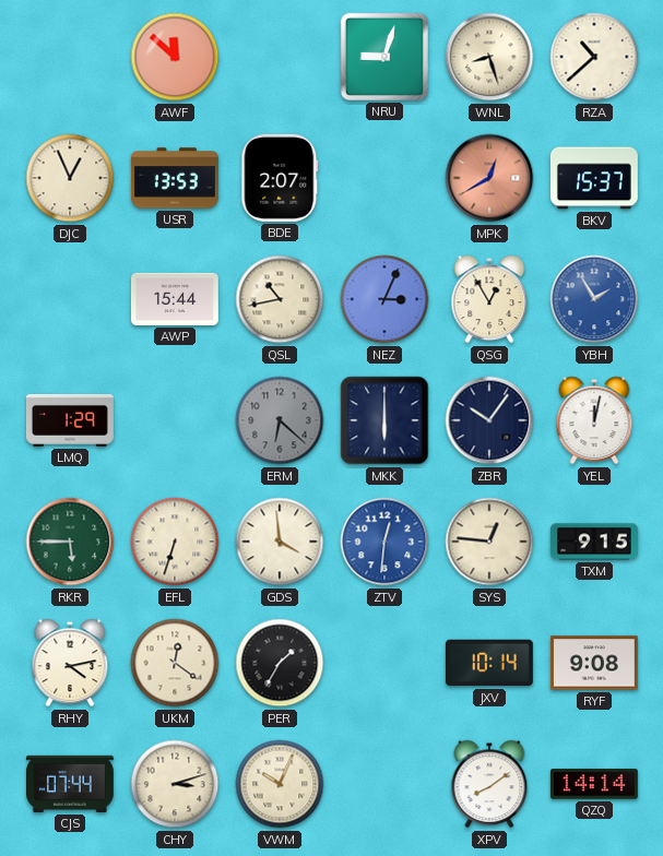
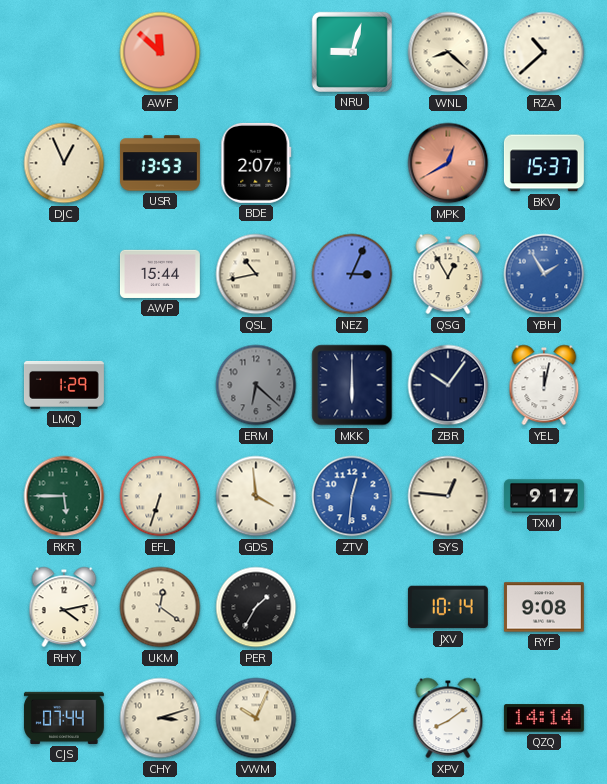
WNL: 8:27 -> 8:22
TXM: 9:15 -> 9:17
